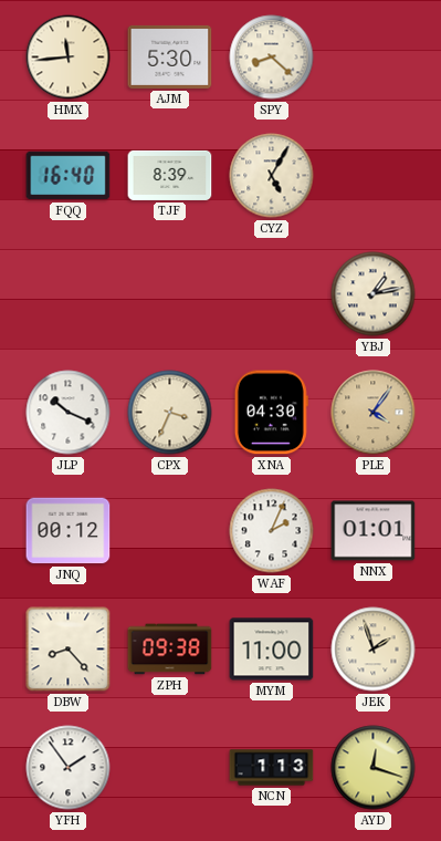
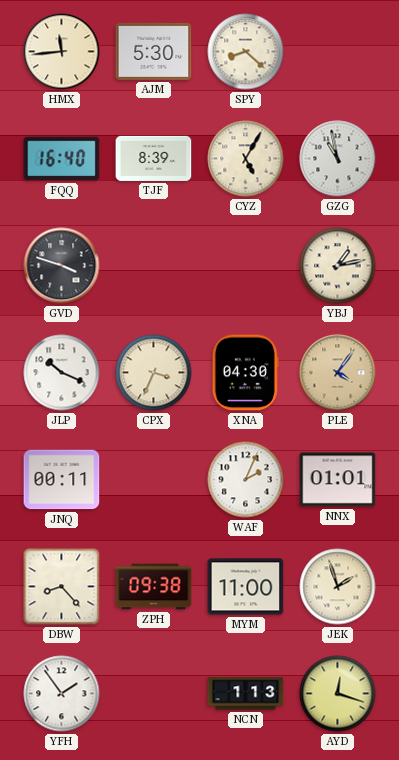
GZG: none -> 10:58
GVD: none -> 3:48
JNQ: 00:12 -> 00:11
